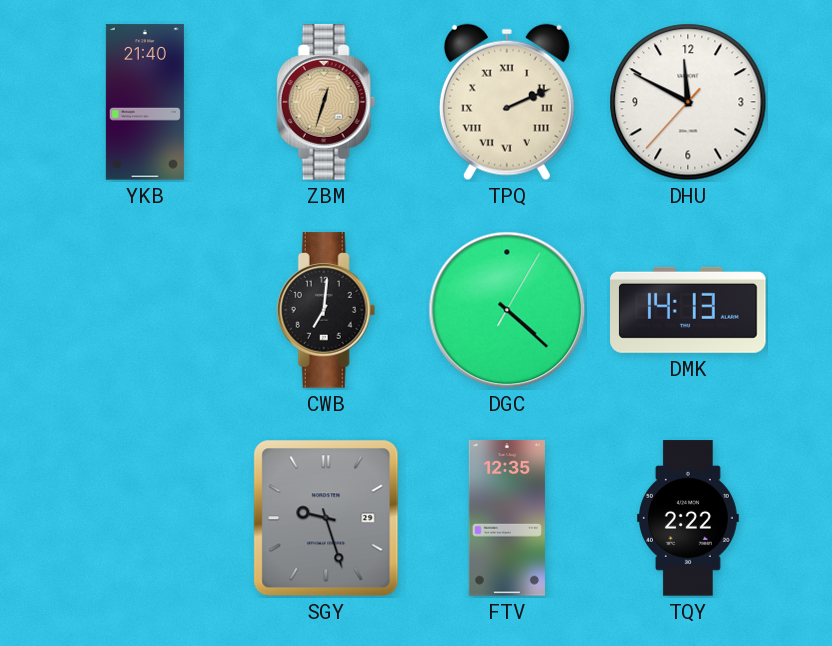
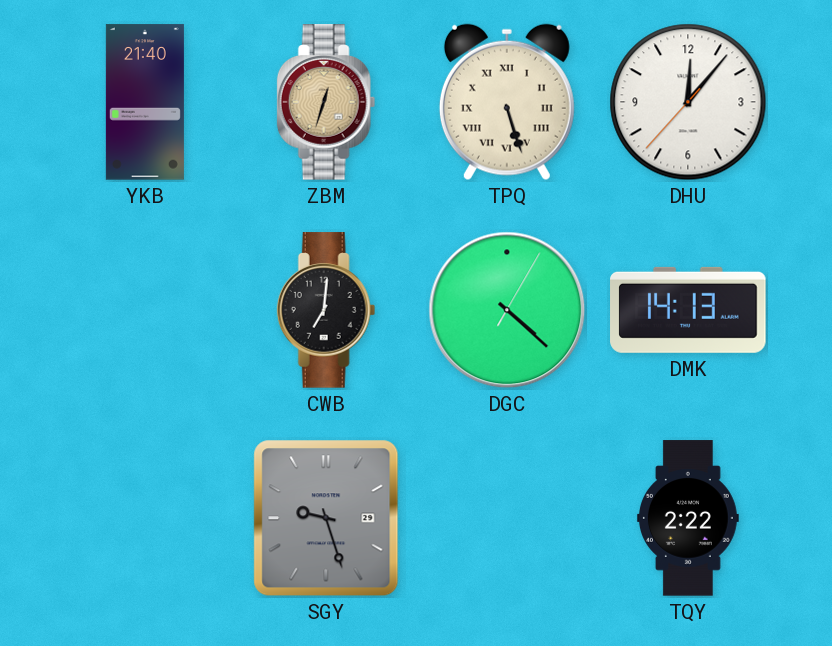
TPQ: 2:11 -> 5:27
DHU: 11:49 -> 12:06
FTV: 12:35 -> none
